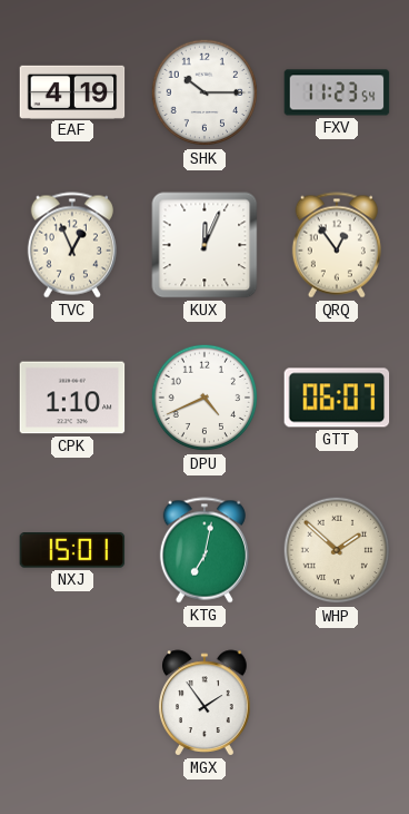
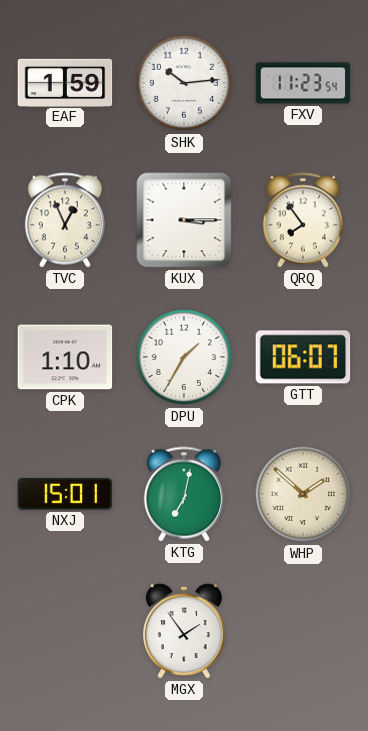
EAF: 4:19 -> 1:59
SHK: 10:15 -> 10:14
KUX: 12:04 -> 3:15
QRQ: 12:54 -> 7:54
DPU: 4:41 -> 1:35
